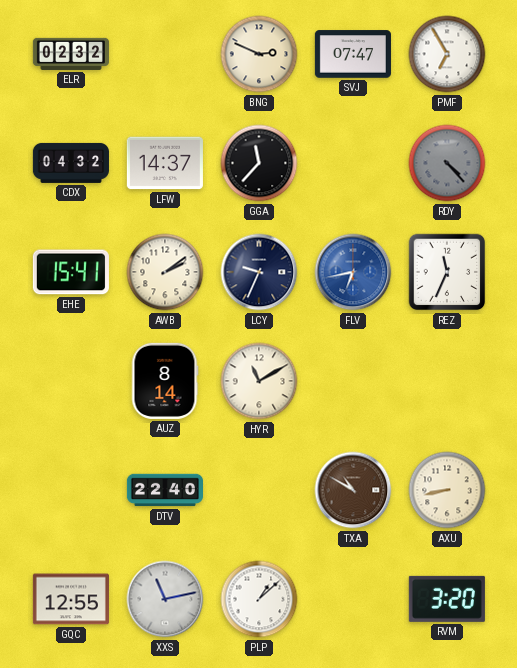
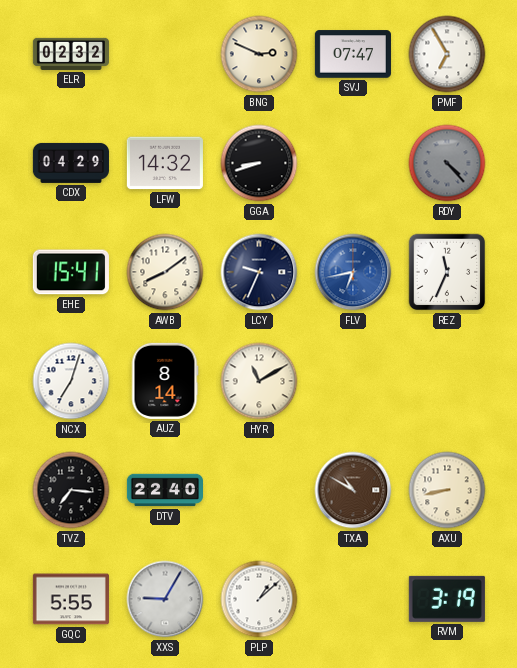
CDX: 04:32 -> 04:29
LFW: 14:37 -> 14:32
GGA: 11:37 -> 8:42
AWB: 2:09 -> 8:09
NCX: none -> 7:03
TVZ: none -> 7:16
GQC: 12:55 -> 5:55
XXS: 11:13 -> 9:05
RVM: 3:20 -> 3:19
